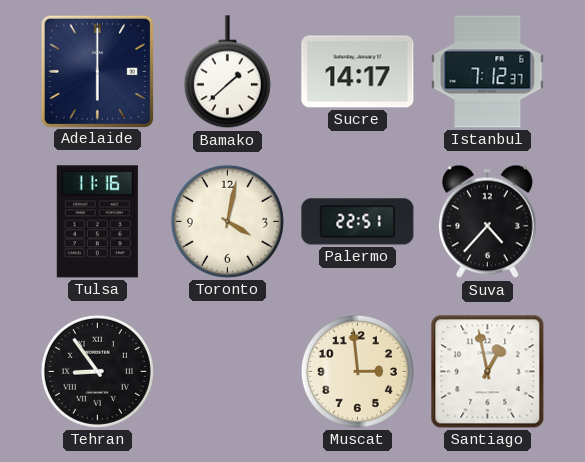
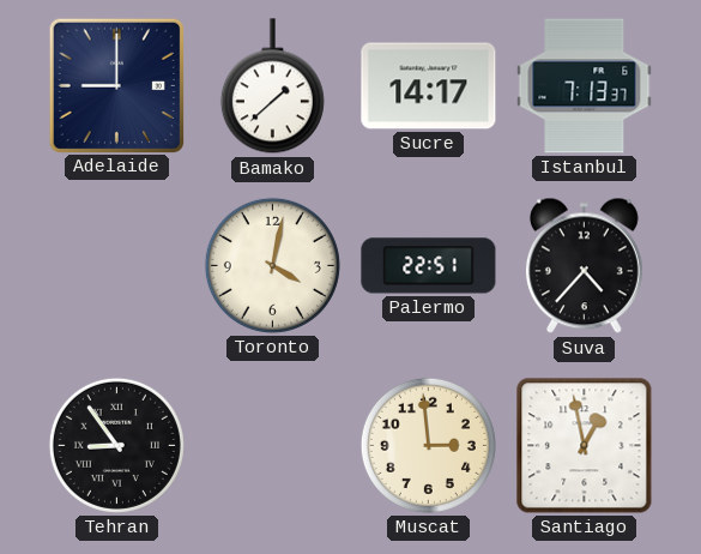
Adelaide: 6:00 -> 9:00
Istanbul: 7:12 -> 7:13
Tulsa: 11:16 -> none
